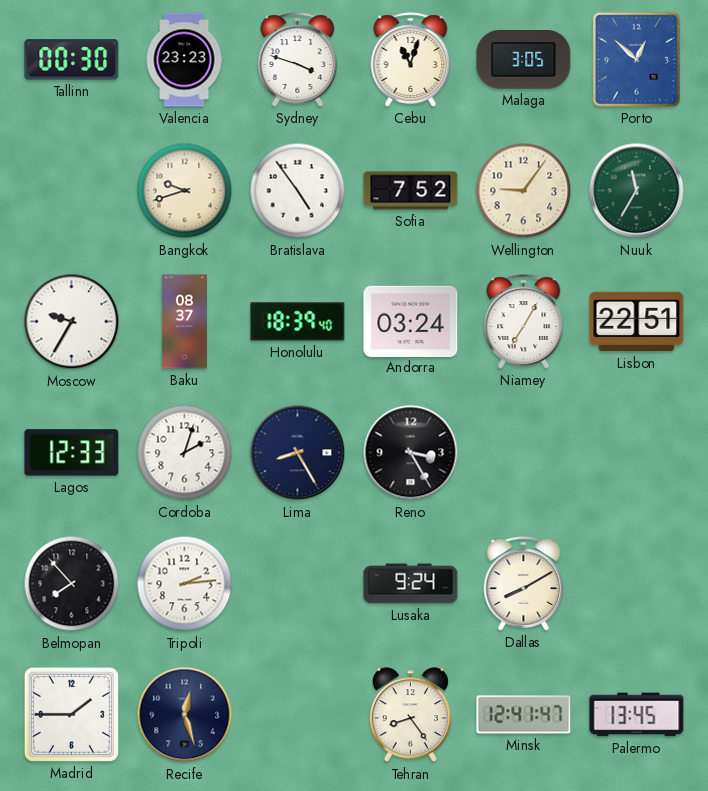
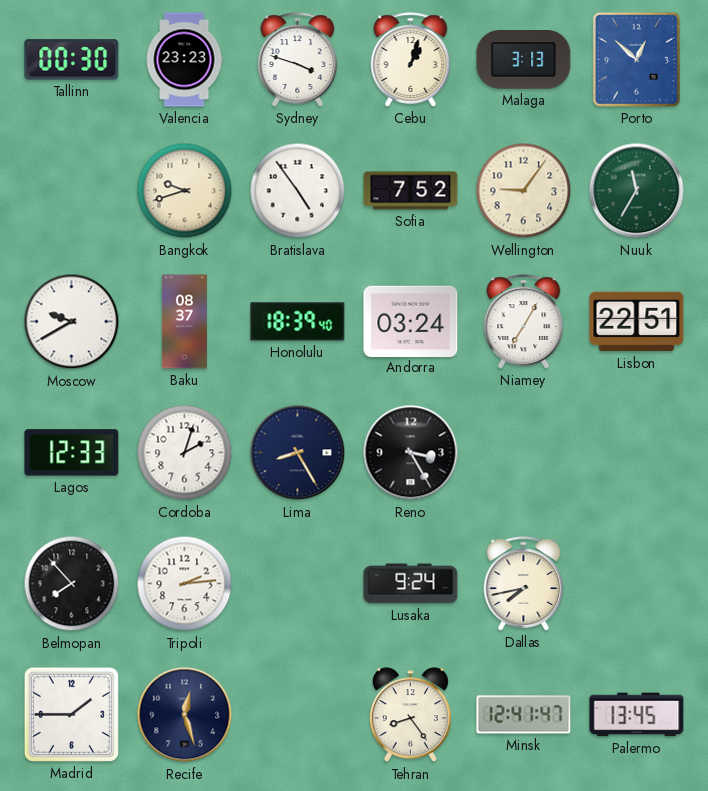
Cebu: 11:03 -> 1:03
Malaga: 3:05 -> 3:13
Moscow: 9:35 -> 9:40
Dallas: 8:10 -> 7:43
